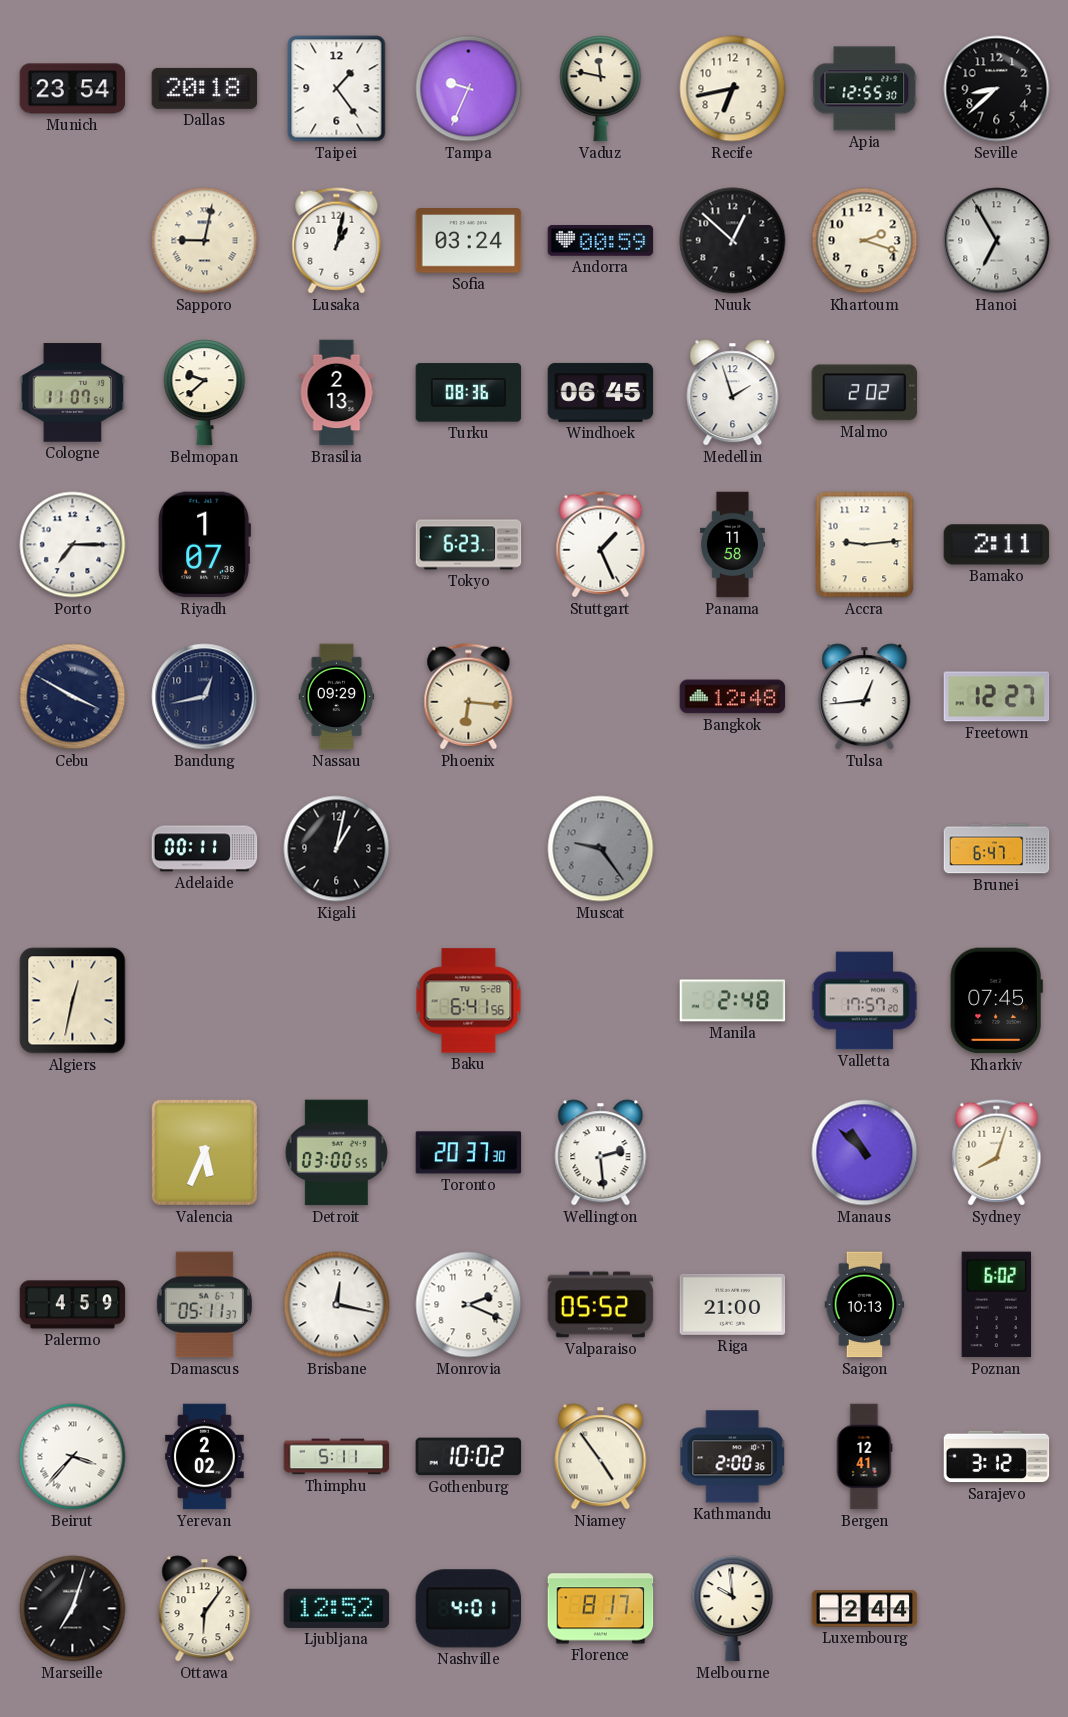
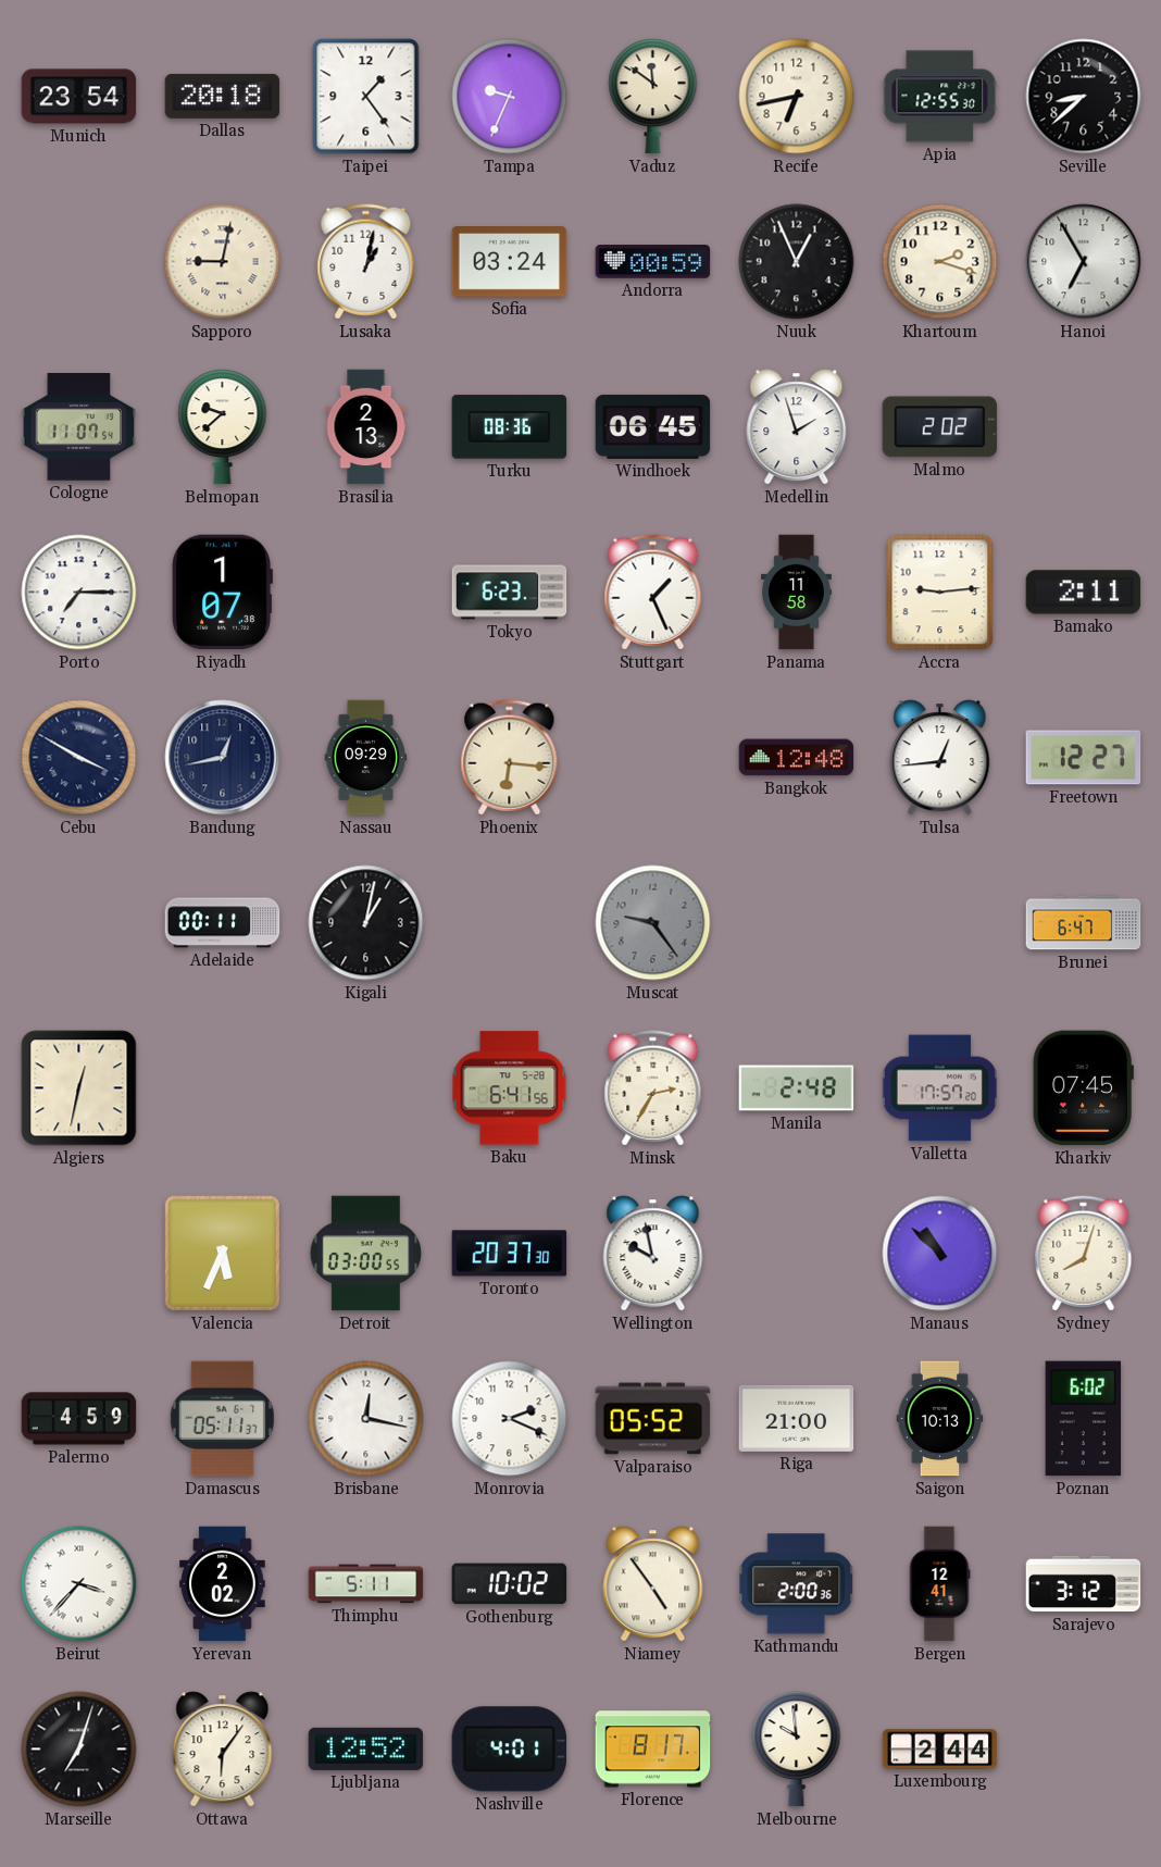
Vaduz: 11:47 -> 11:51
Nuuk: 12:52 -> 12:56
Minsk: none -> 2:35
Wellington: 2:29 -> 9:58
